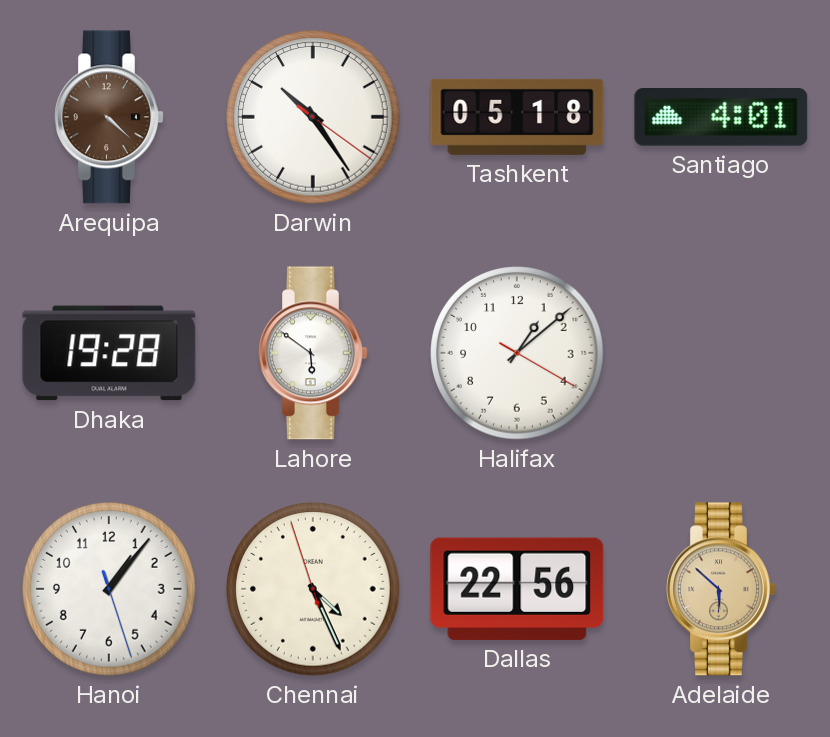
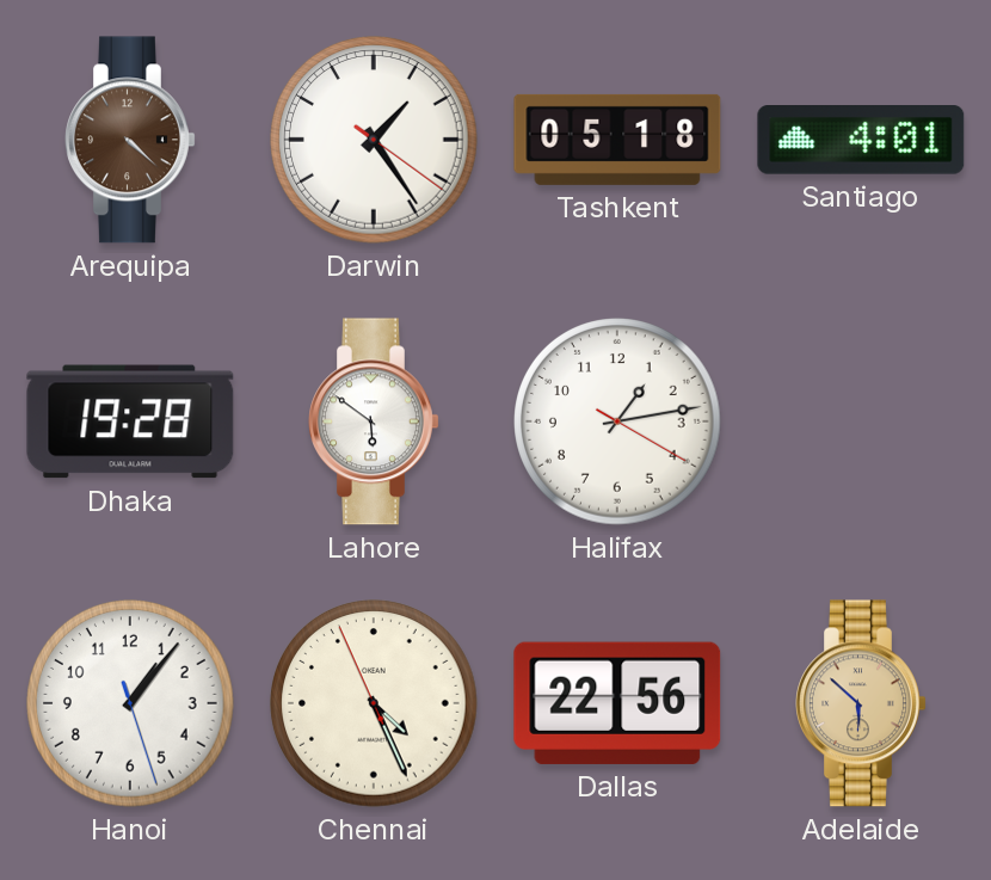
Darwin: 10:24 -> 1:24
Halifax: 1:08 -> 1:13
Chennai: 4:25:57 -> 4:25:56
